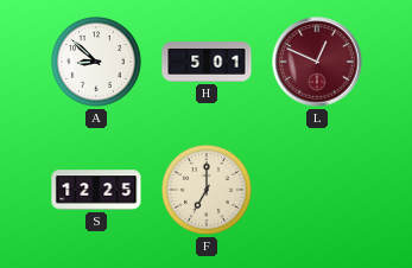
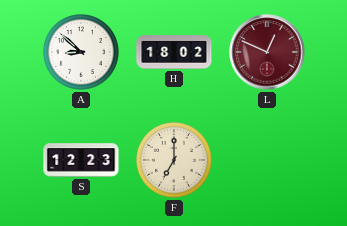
H: 5:01 -> 18:02
S: 12:25 -> 12:23
